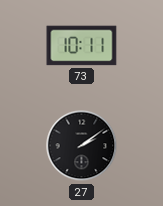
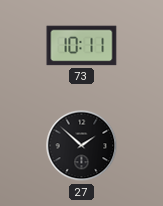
27: 2:09 -> 1:52
